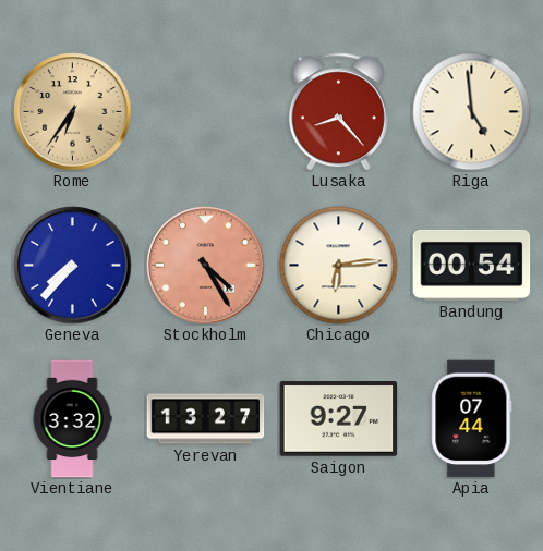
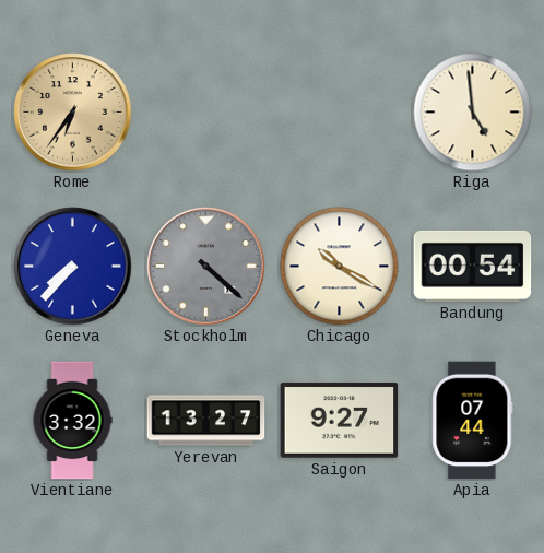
Lusaka: 8:23 -> none
Stockholm: 4:25 -> 4:22
Stockholm dial: salmon -> grey
Chicago: 6:14 -> 10:20
